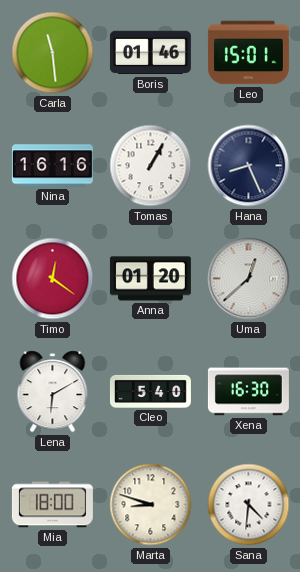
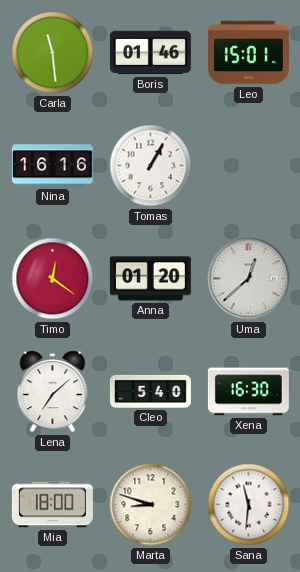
Hana: 8:26 -> none
Lena: 6:10 -> 7:08
Sana: 4:31 -> 11:31
